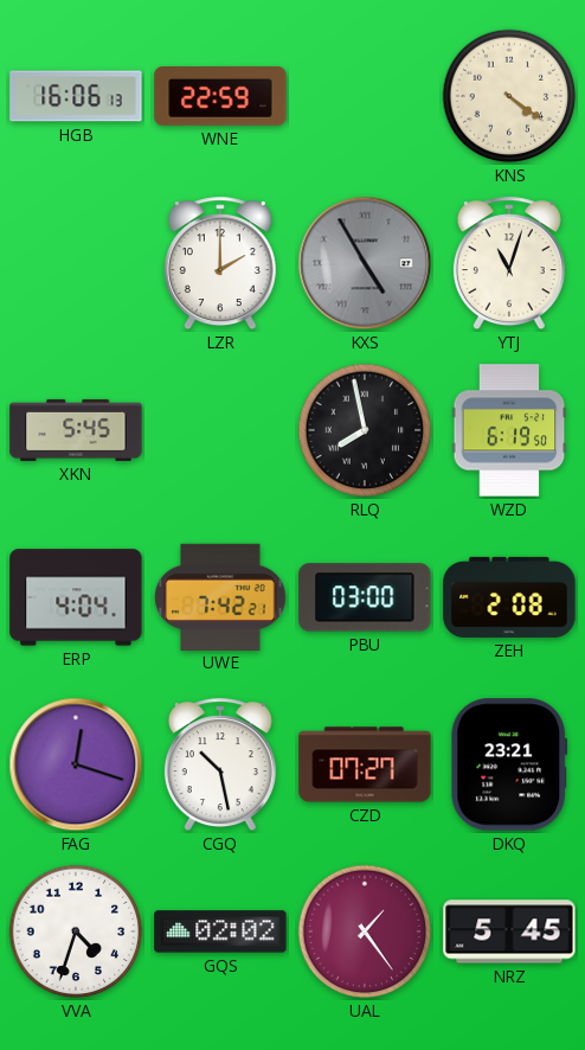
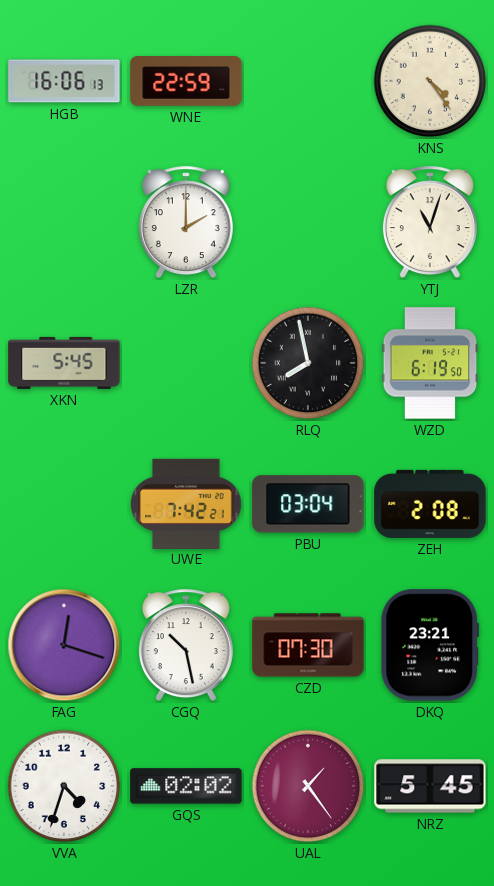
KNS: 4:21 -> 4:24
KXS: 4:55 -> none
ERP: 4:04 -> none
PBU: 03:00 -> 03:04
CZD: 07:27 -> 07:30
